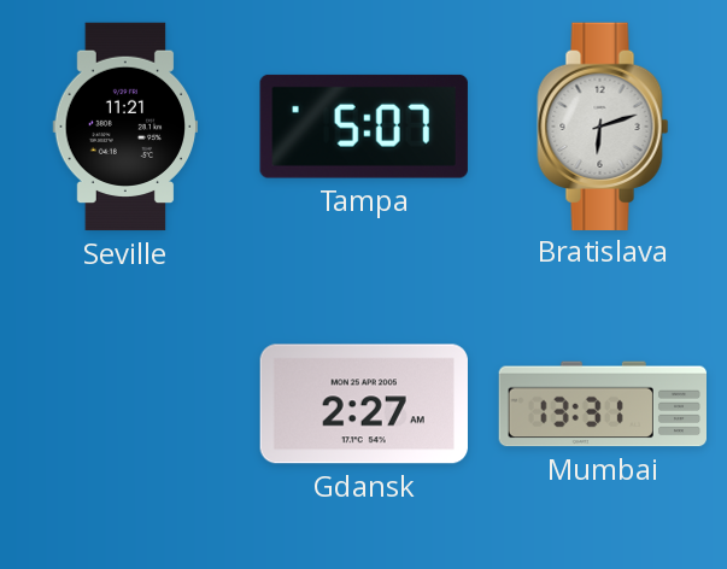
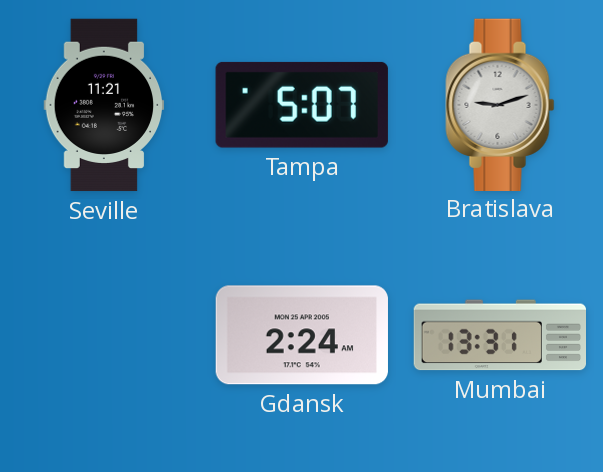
Bratislava: 6:12 -> 9:12
Gdansk: 2:27 -> 2:24
